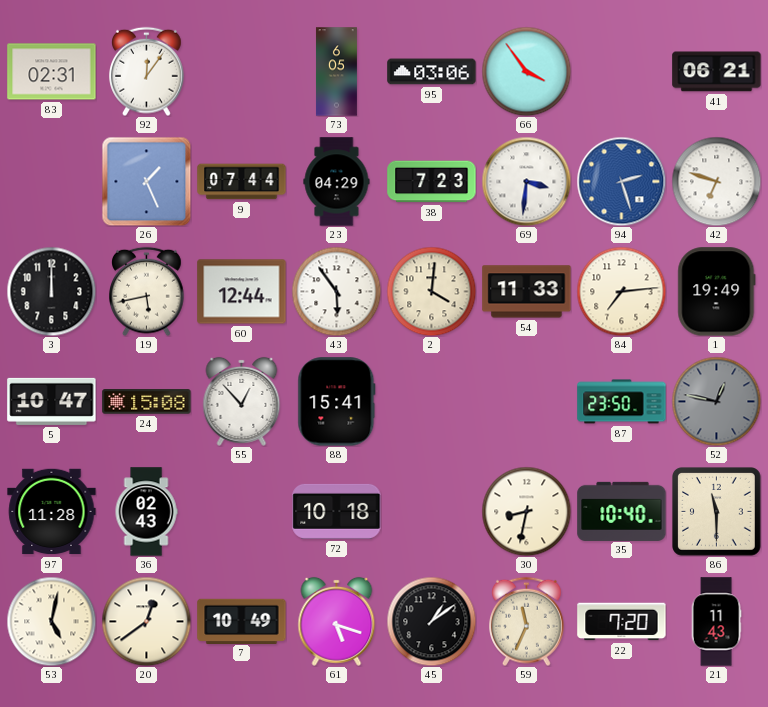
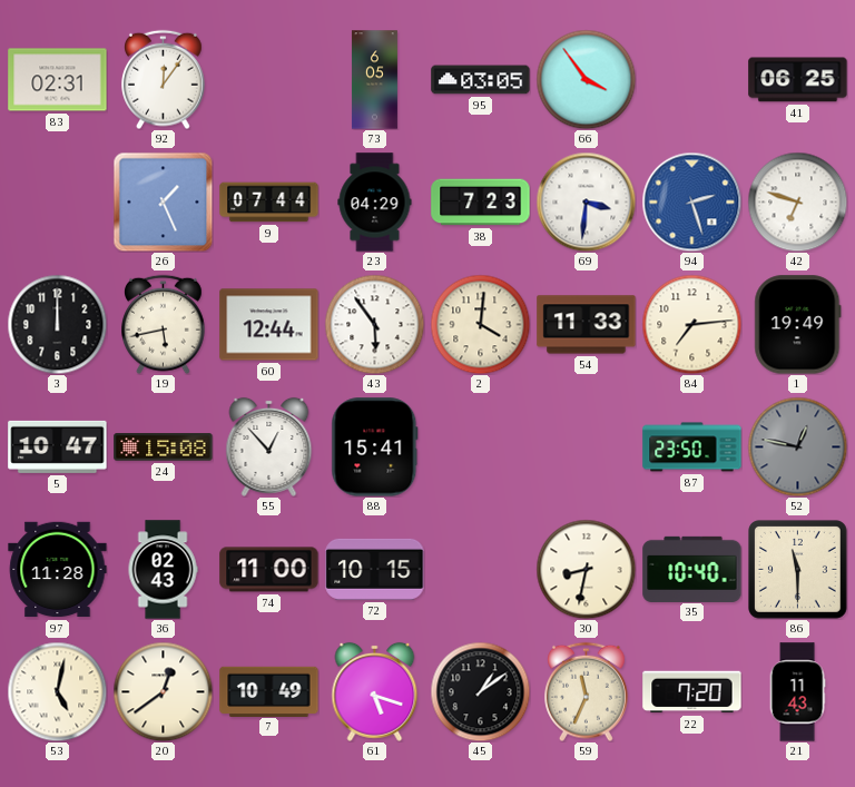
95: 03:06 -> 03:05
41: 06:21 -> 06:25
74: none -> 11:00
72: 10:18 -> 10:15
